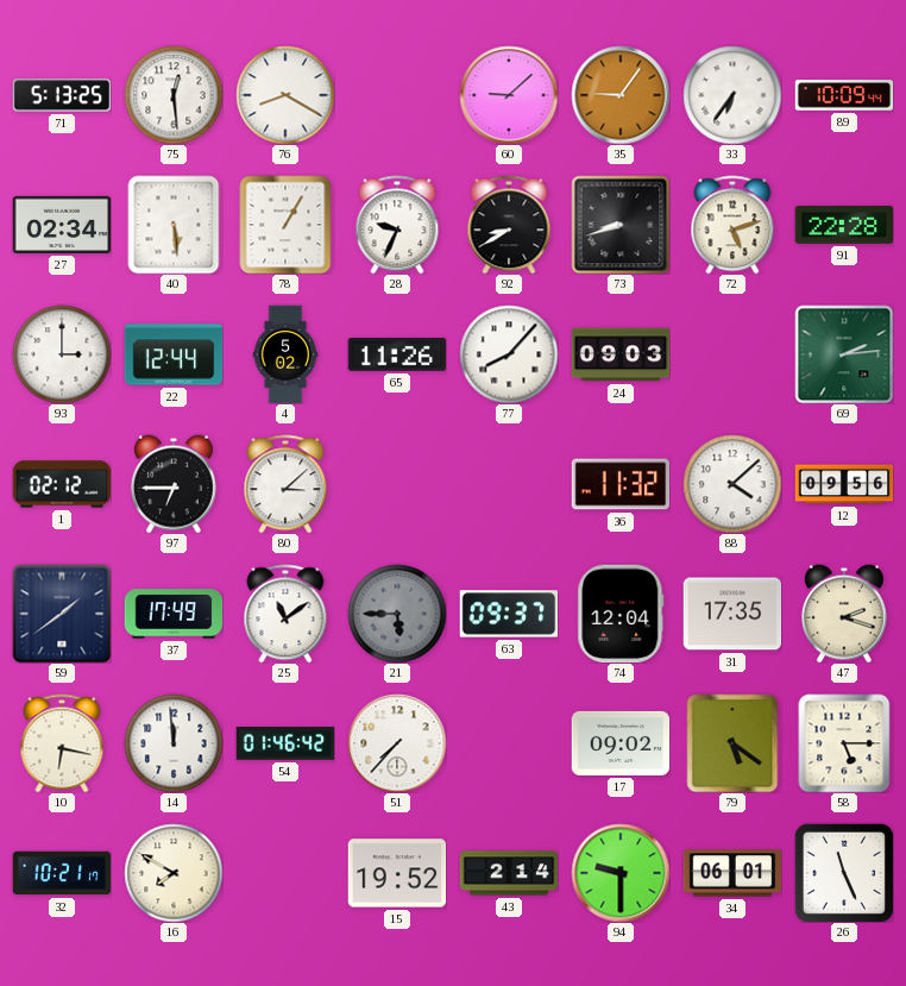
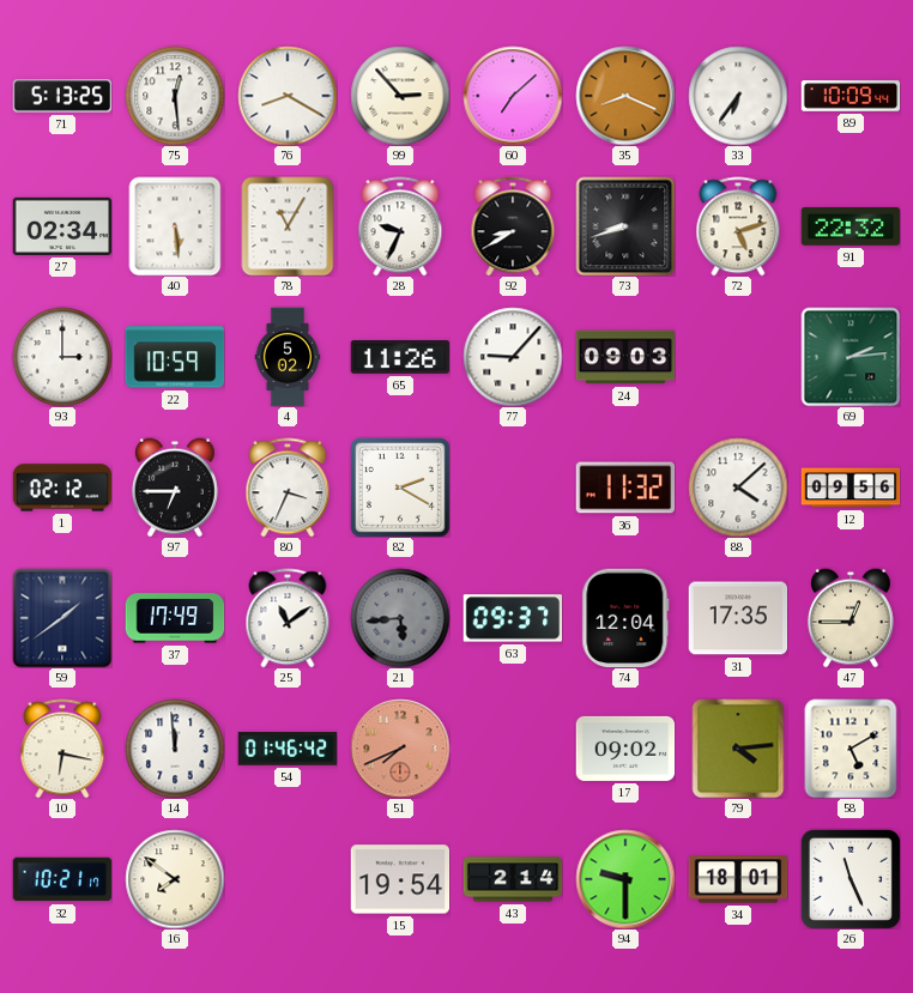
99: none -> 2:53
60: 9:08 -> 7:08
35: 9:06 -> 8:19
78: 1:05 -> 11:05
91: 22:28 -> 22:32
22: 12:44 -> 10:59
77: 8:07 -> 9:07
80: 3:08 -> 3:34
82: none -> 2:20
21: 5:45 -> 5:44
47: 2:18 -> 12:45
51: 7:37 -> 7:41
51 dial: white -> salmon
79: 5:21 -> 4:14
58: 5:15 -> 5:10
16: 7:50 -> 7:51
15: 19:52 -> 19:54
34: 06:01 -> 18:01
